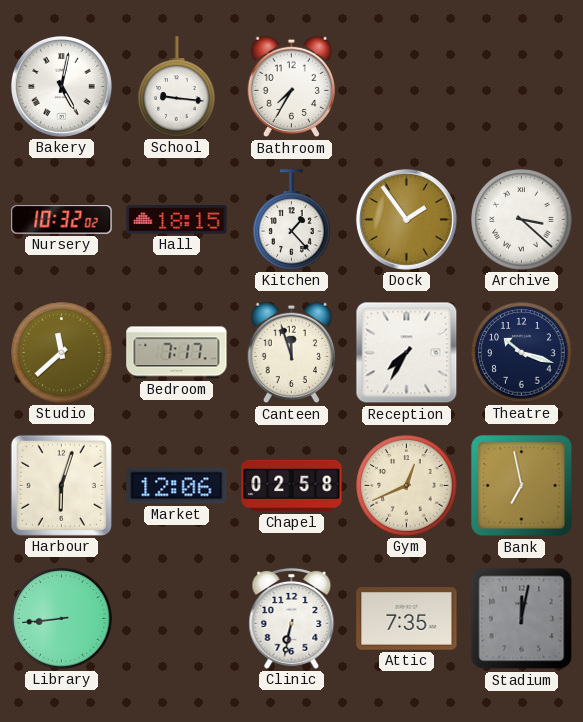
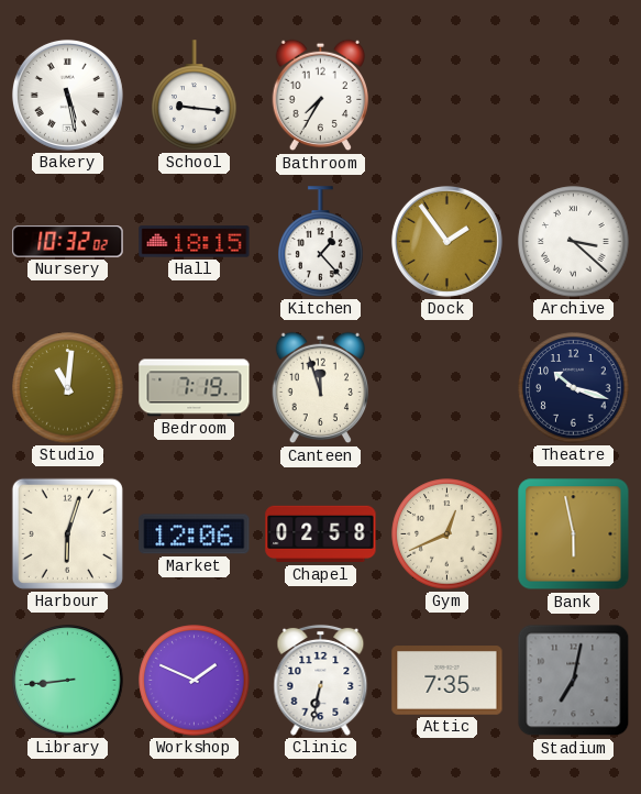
Bakery: 5:02 -> 5:28
Studio: 11:38 -> 11:01
Bedroom: 7:17 -> 7:19
Reception: 7:35 -> none
Bank: 6:58 -> 5:58
Workshop: none -> 1:49
Stadium: 12:02 -> 7:02
